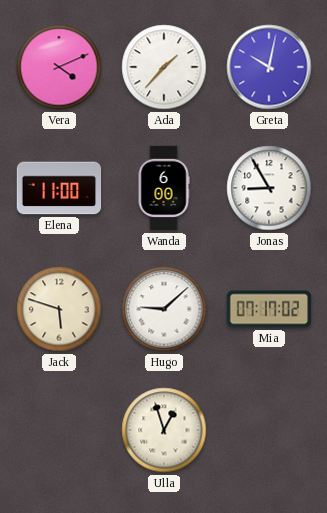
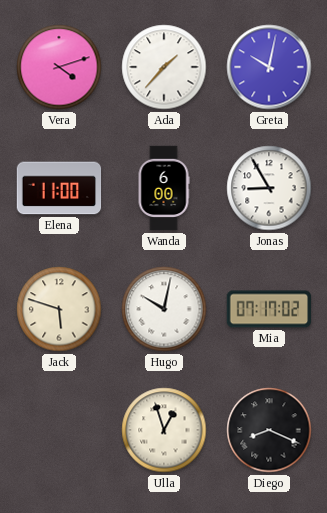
Vera: 4:11 -> 4:12
Hugo: 9:08 -> 10:02
Diego: none -> 8:19
